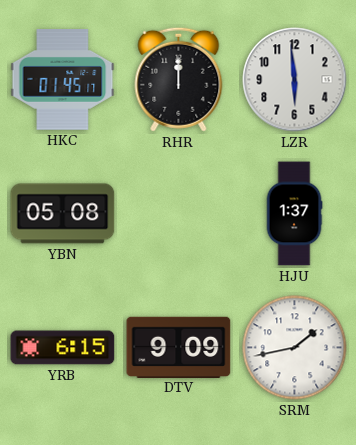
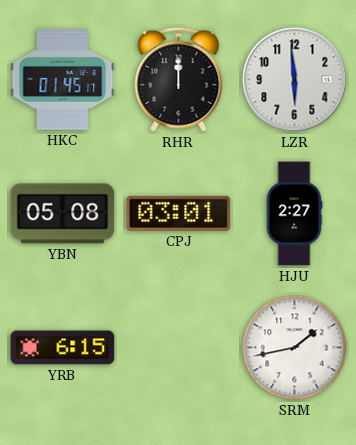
CPJ: none -> 03:01
HJU: 1:37 -> 2:27
DTV: 9:09 -> none
